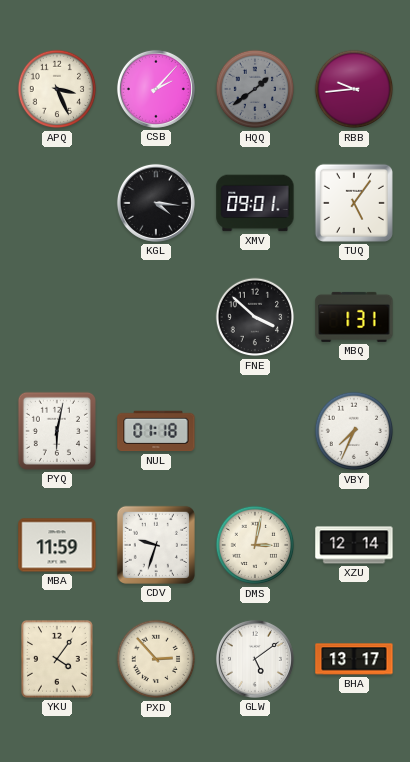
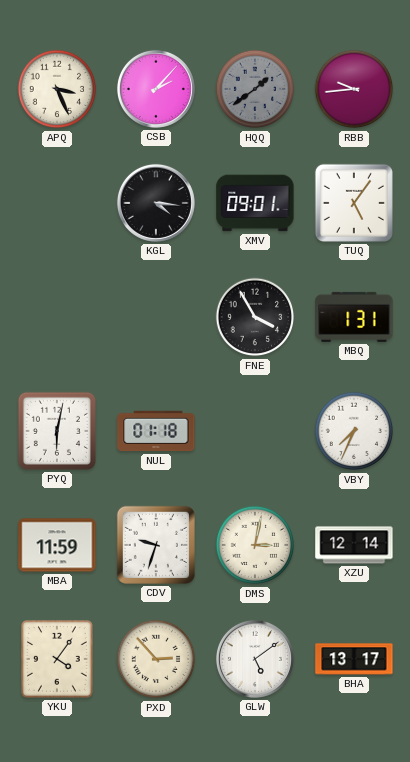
FNE: 3:52 -> 3:55
